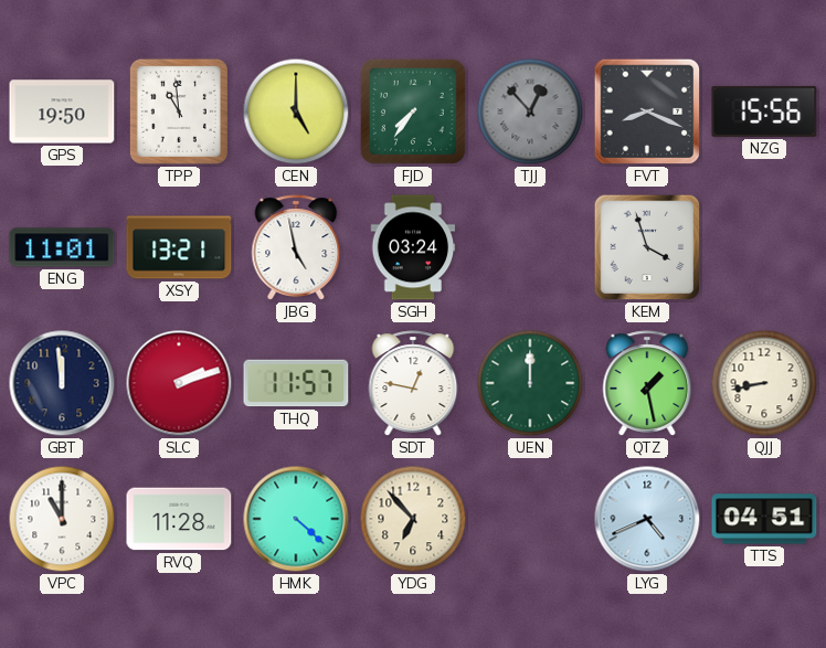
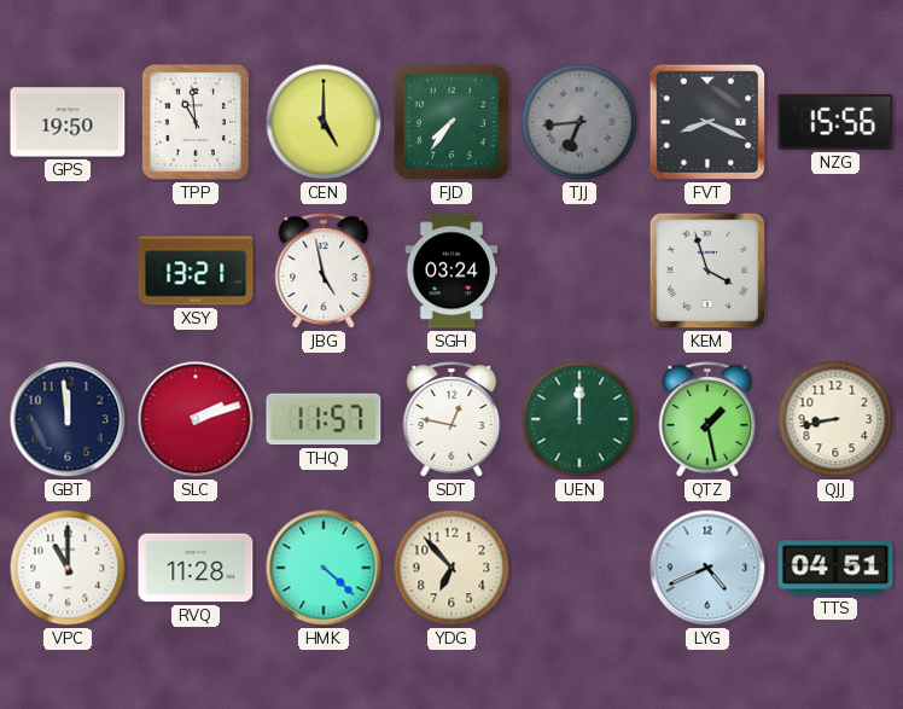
TJJ: 12:53 -> 6:44
ENG: 11:01 -> none
